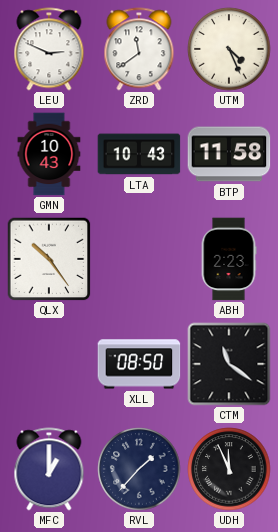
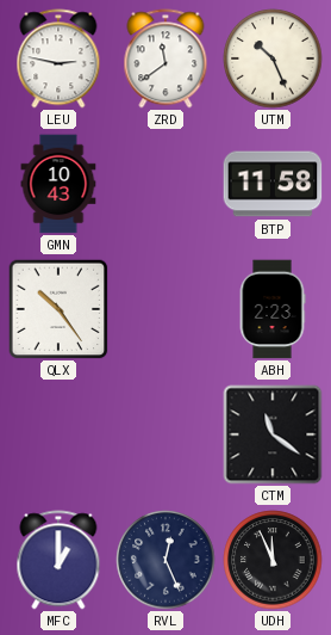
LEU: 2:49 -> 2:47
UTM: 4:26 -> 10:26
LTA: 10:43 -> none
XLL: 08:50 -> none
RVL: 1:37 -> 12:26
